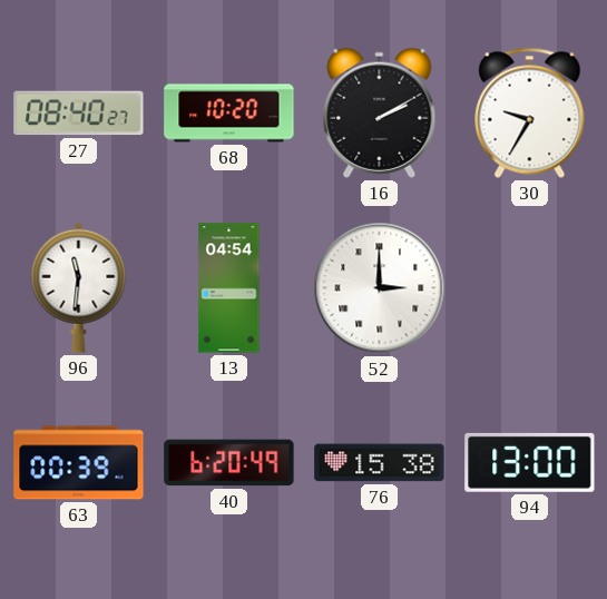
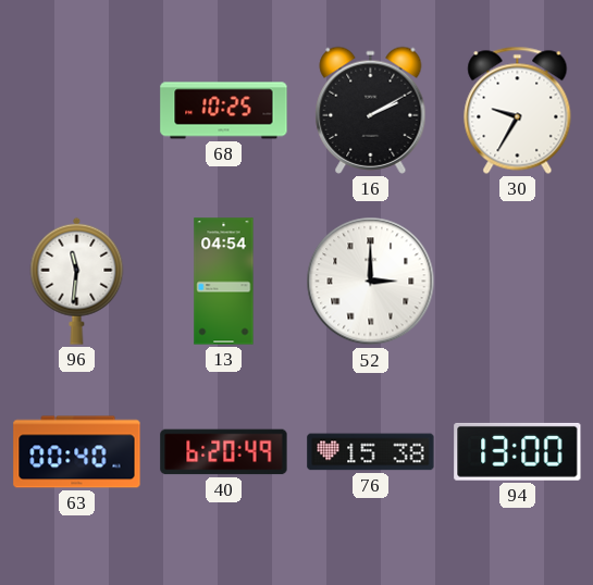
27: 08:40 -> none
68: 10:20 -> 10:25
63: 00:39 -> 00:40
